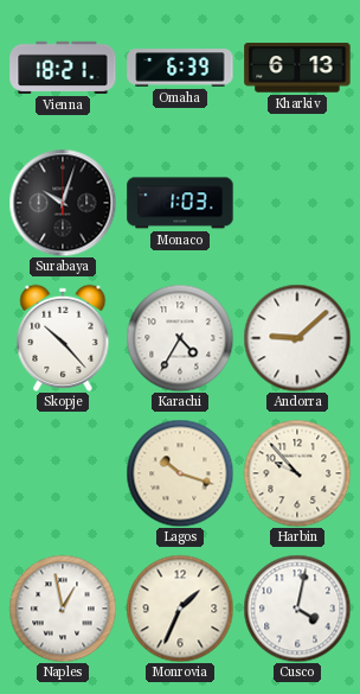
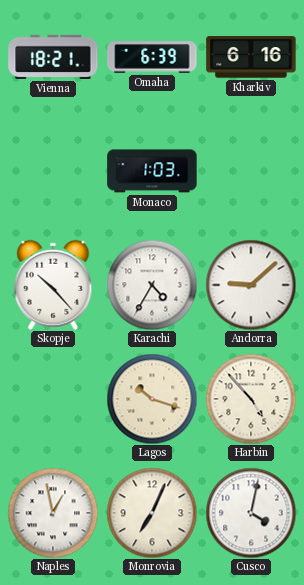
Kharkiv: 6:13 -> 6:16
Surabaya: 10:03 -> none
Harbin: 9:53 -> 4:53
Monrovia: 1:34 -> 7:04
